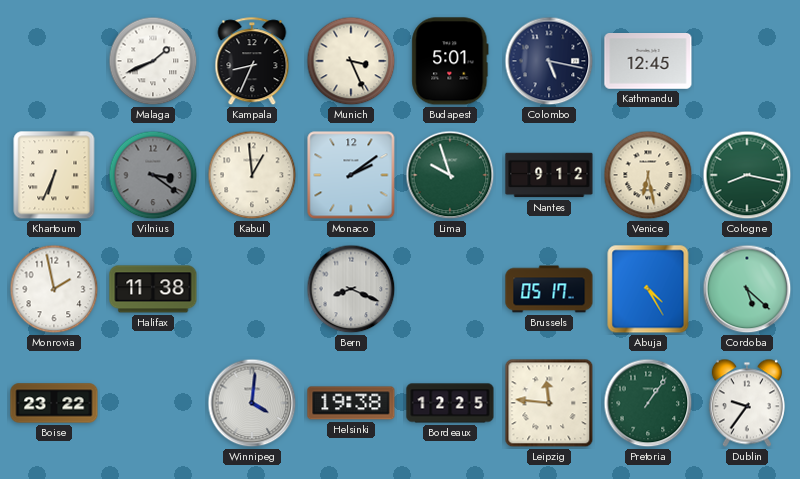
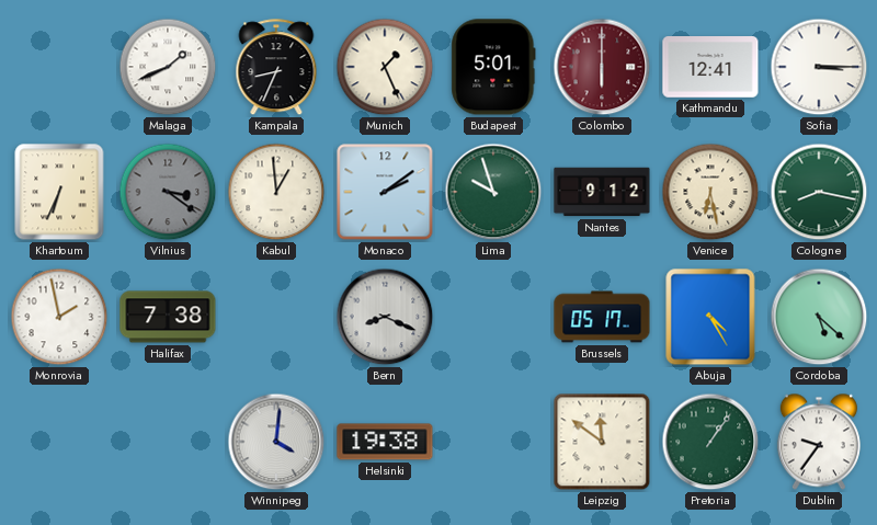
Munich: 3:26 -> 1:26
Colombo: 5:17 -> 6:00
Colombo dial: navy -> burgundy
Kathmandu: 12:45 -> 12:41
Sofia: none -> 3:15
Halifax: 11:38 -> 7:38
Boise: 23:22 -> none
Bordeaux: 12:25 -> none
Leipzig: 11:46 -> 11:51
